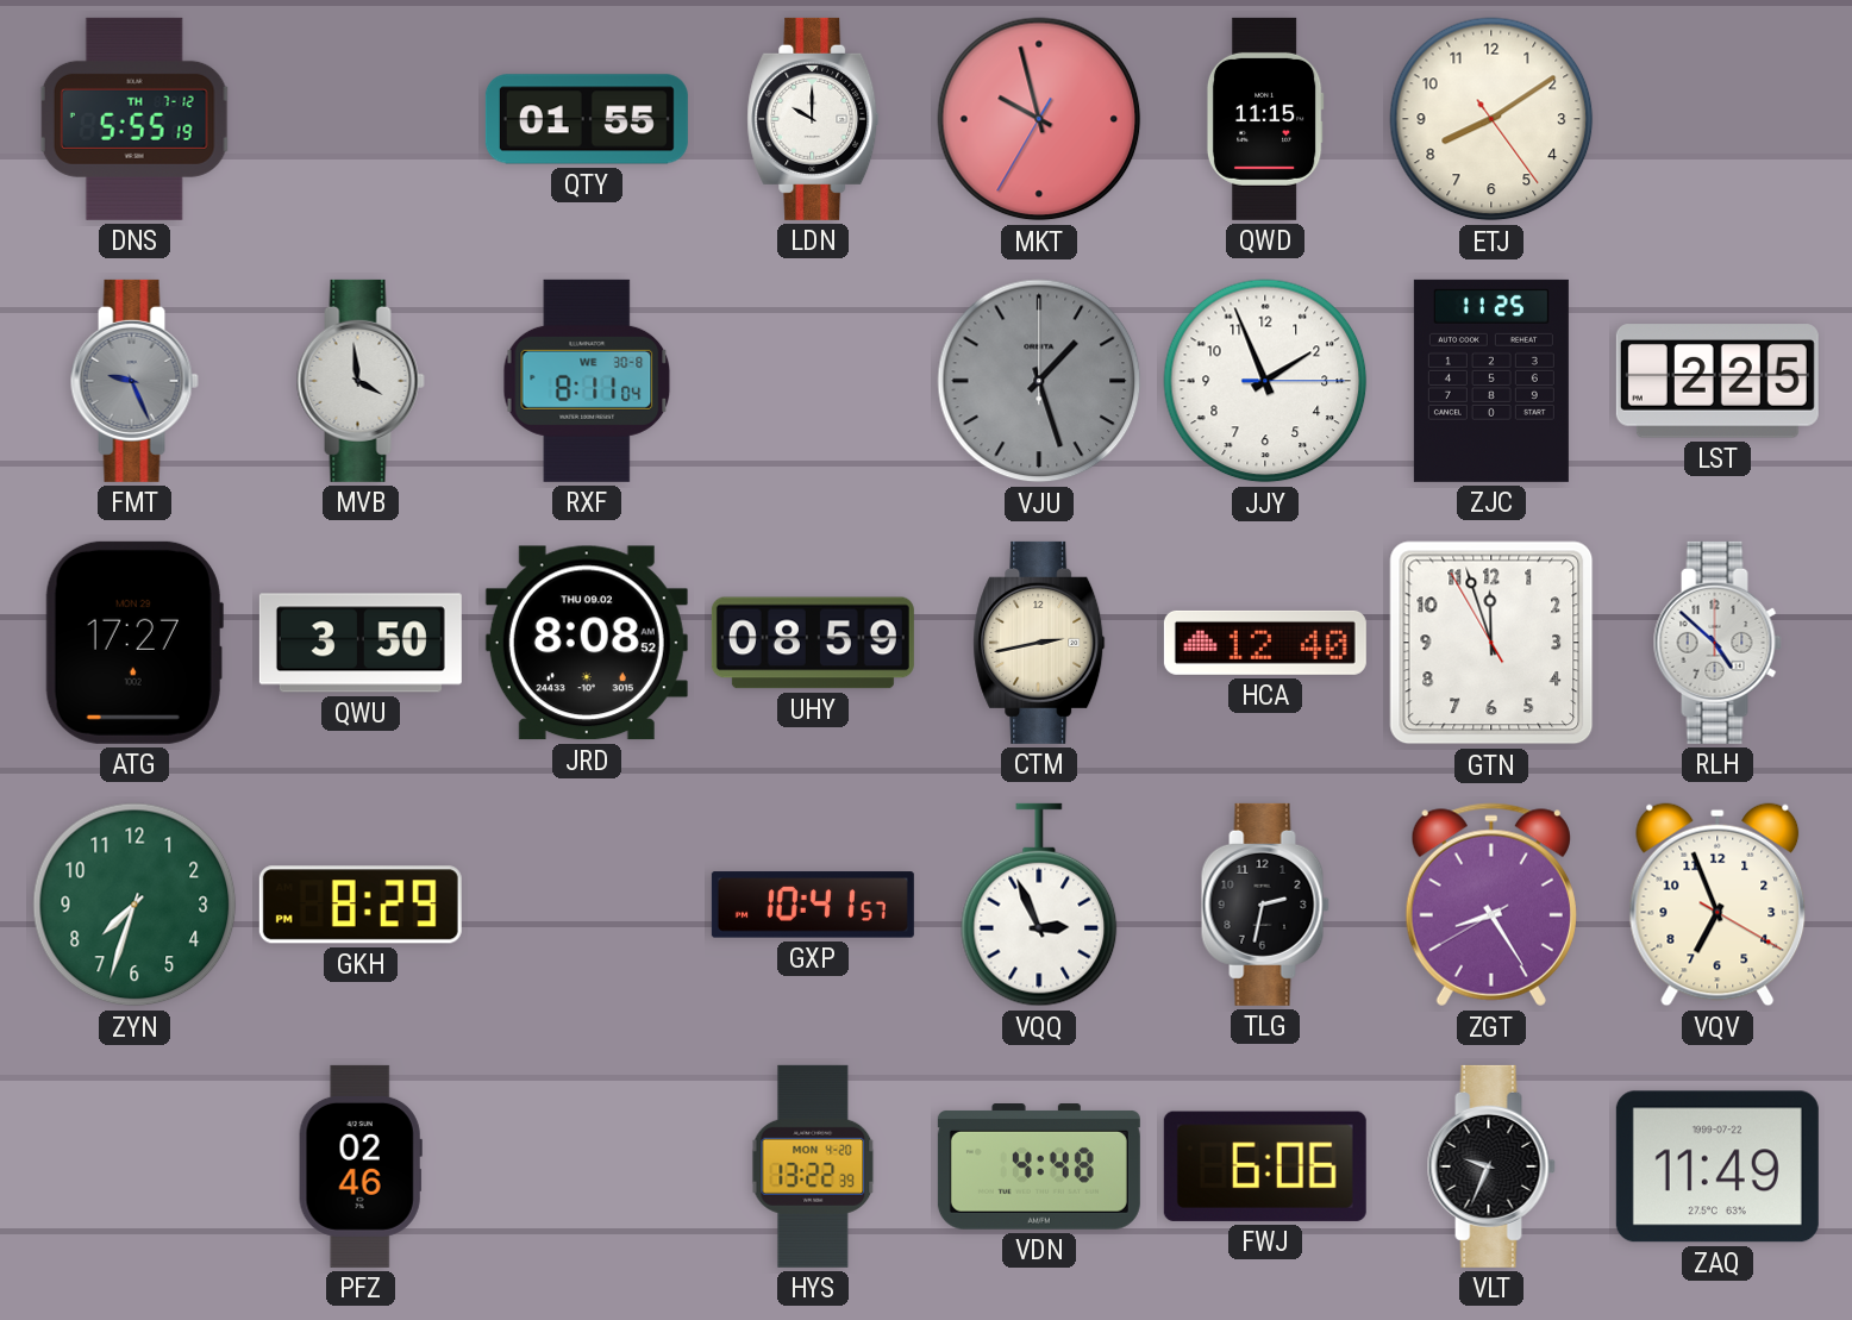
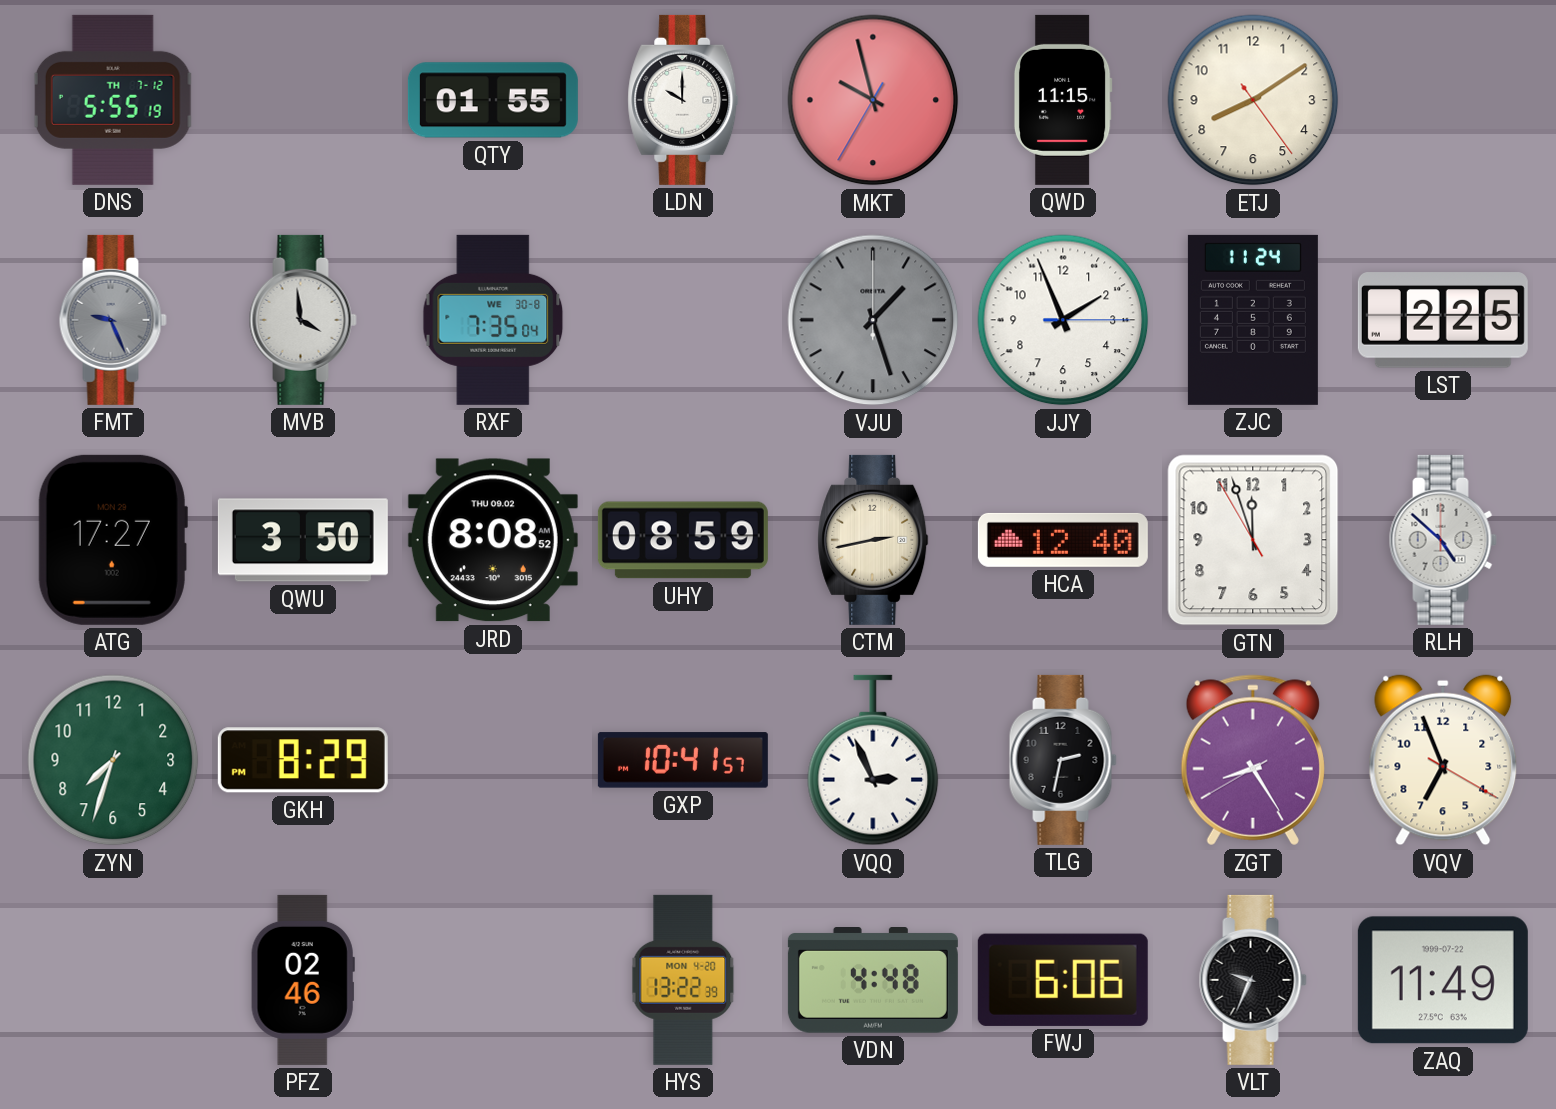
RXF: 8:11 -> 7:35
ZJC: 11:25 -> 11:24
